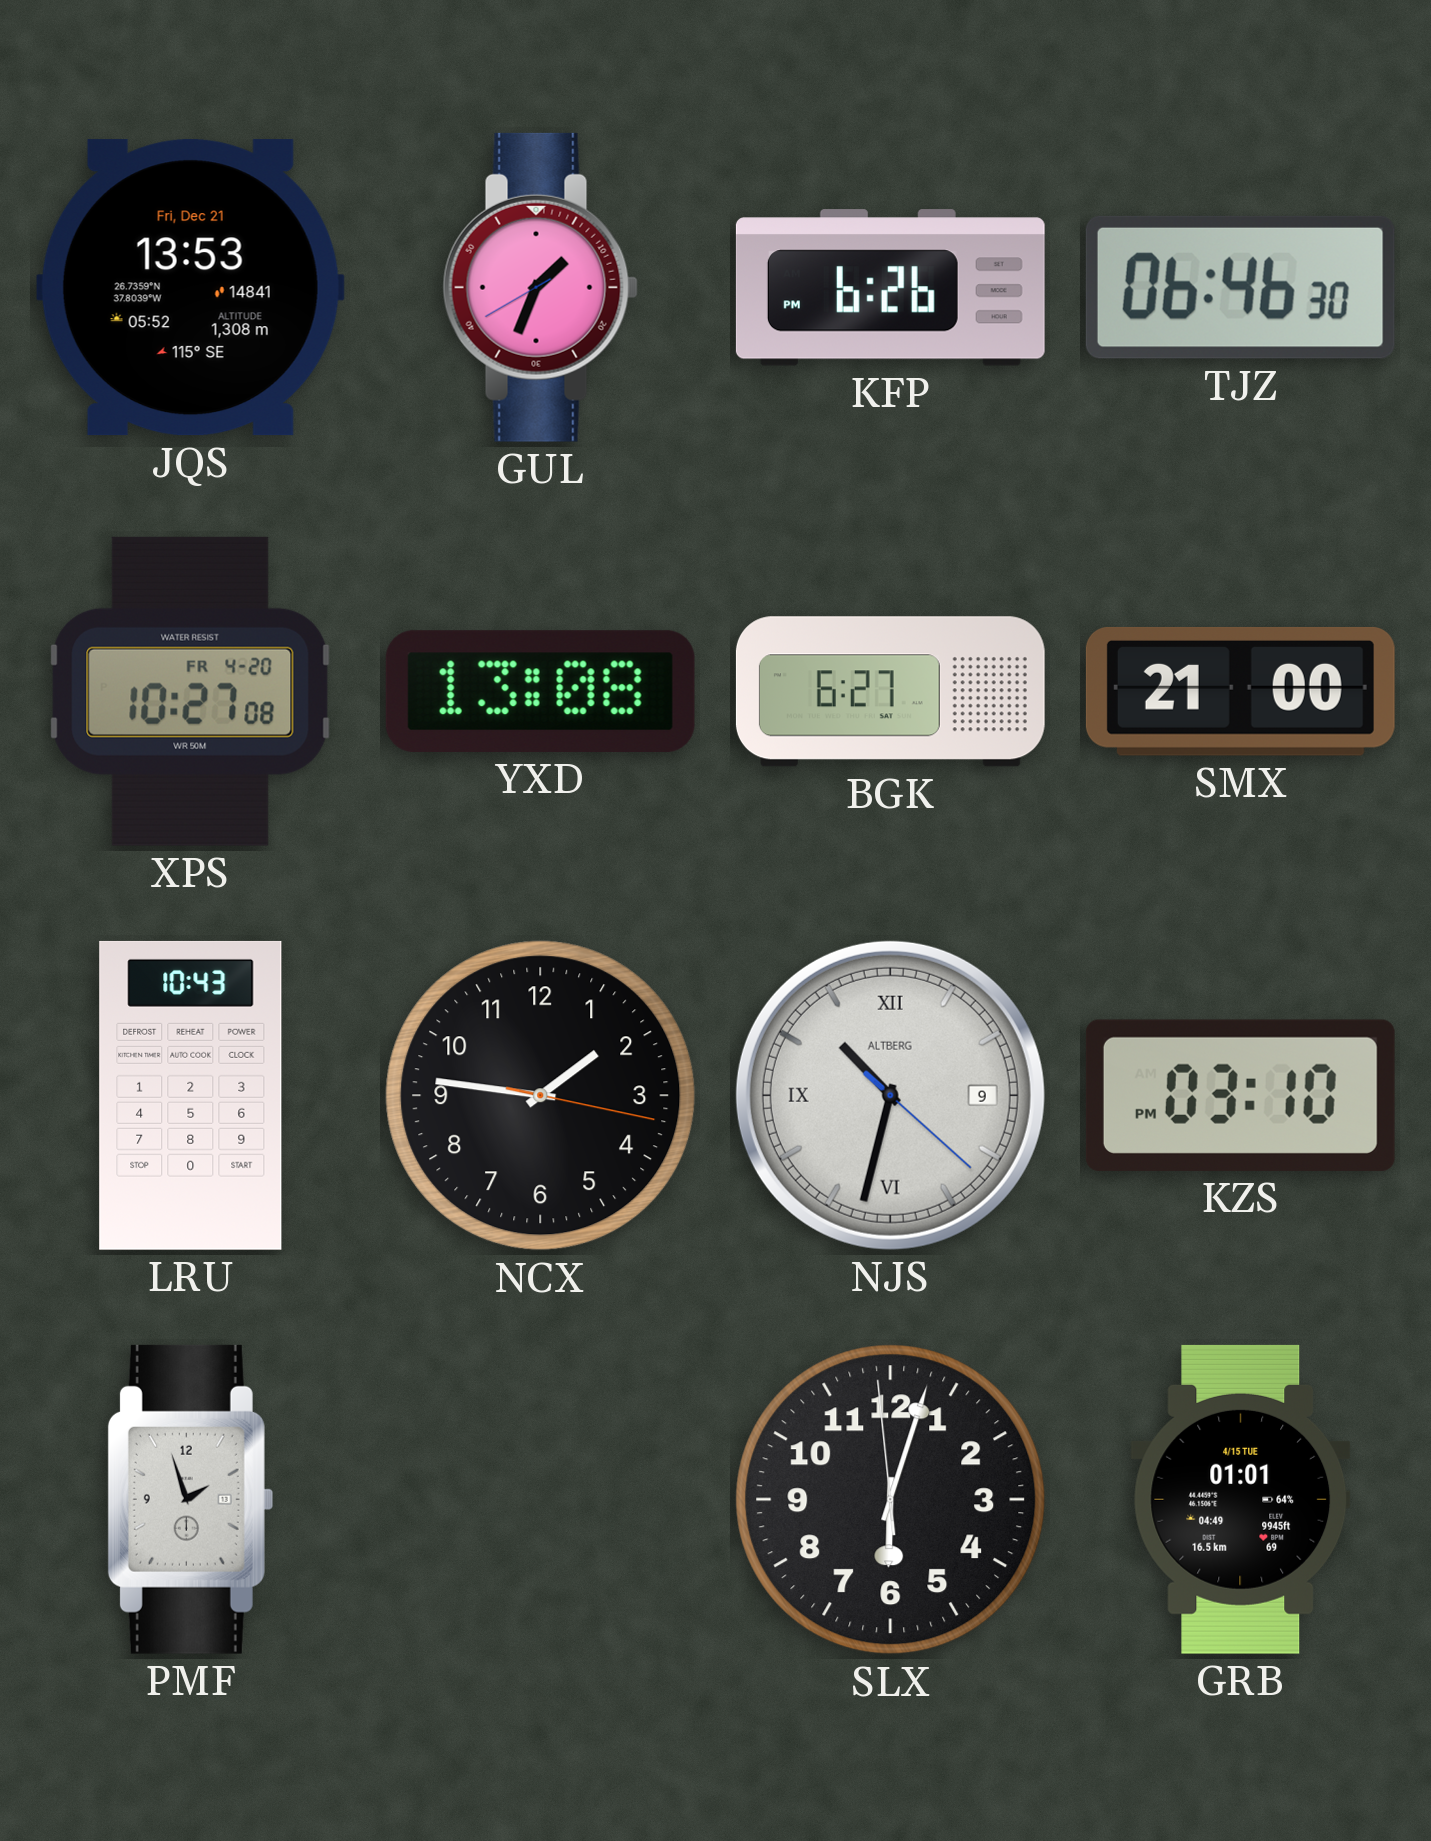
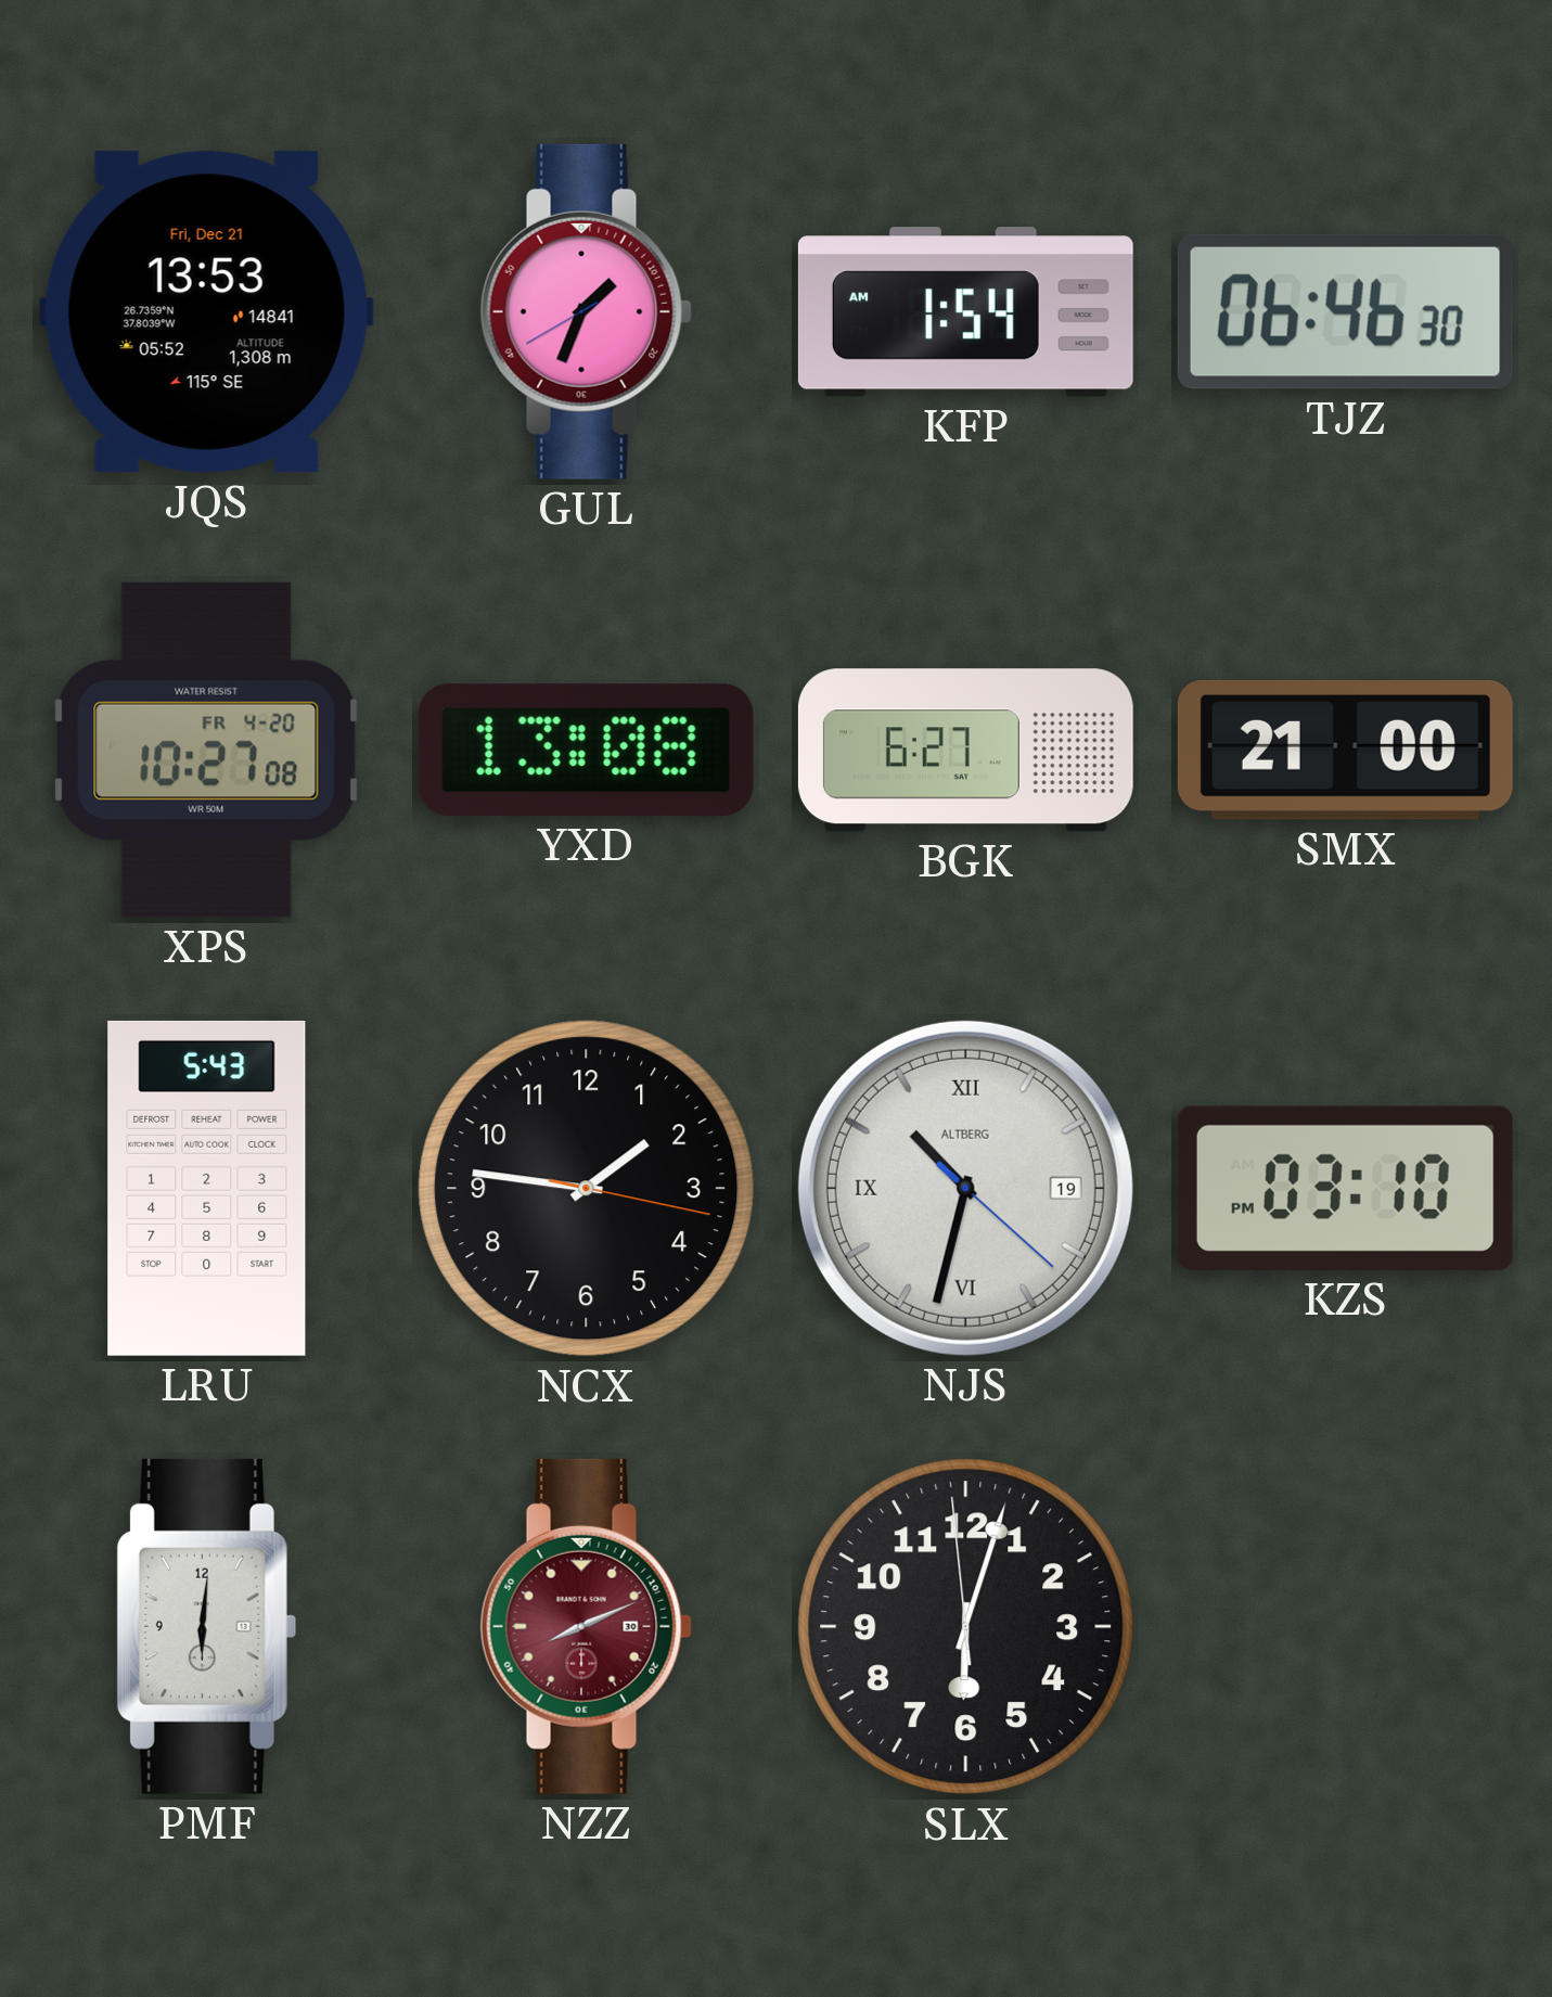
KFP: 6:26 -> 1:54
LRU: 10:43 -> 5:43
NJS date: 9 -> 19
PMF: 1:57 -> 6:01
NZZ: none -> 8:11
GRB: 01:01 -> none
